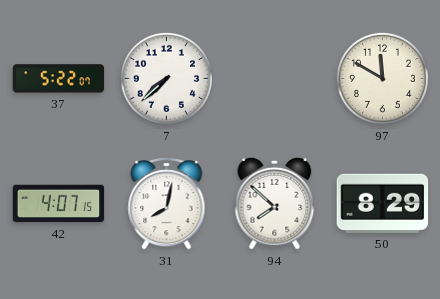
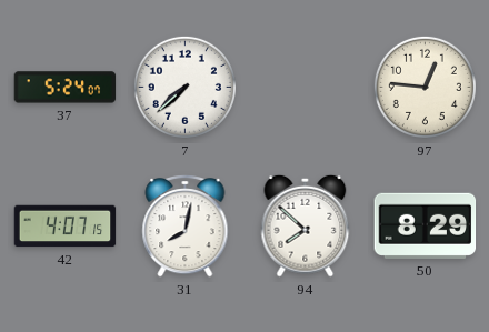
37: 5:22 -> 5:24
97: 11:50 -> 12:46
